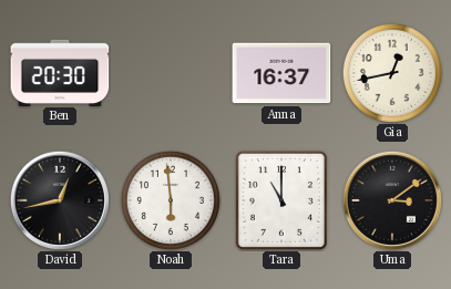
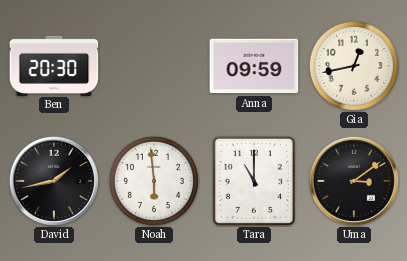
Anna: 16:37 -> 09:59
David: 12:43 -> 1:43
